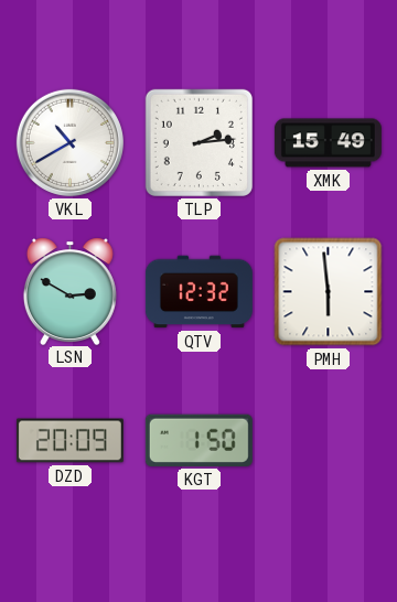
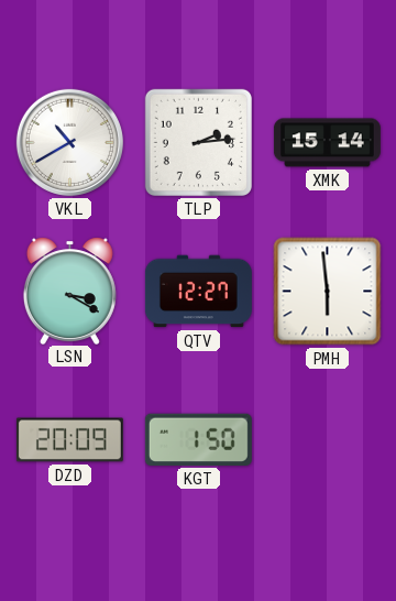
XMK: 15:49 -> 15:14
LSN: 2:50 -> 3:20
QTV: 12:32 -> 12:27
